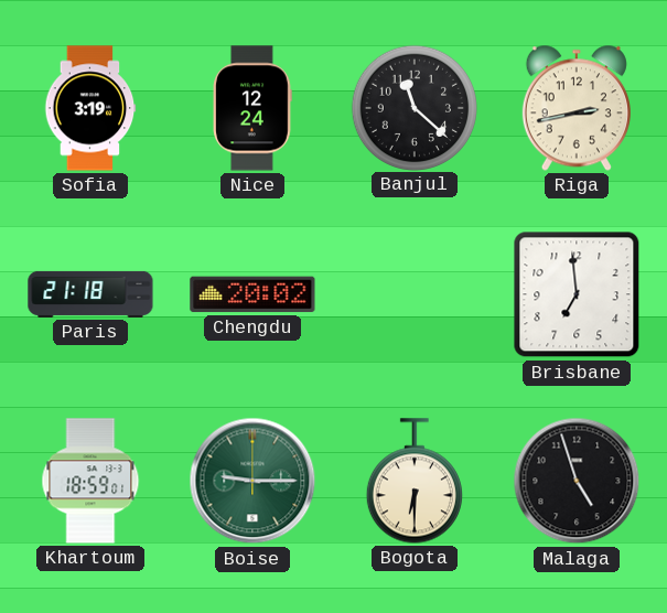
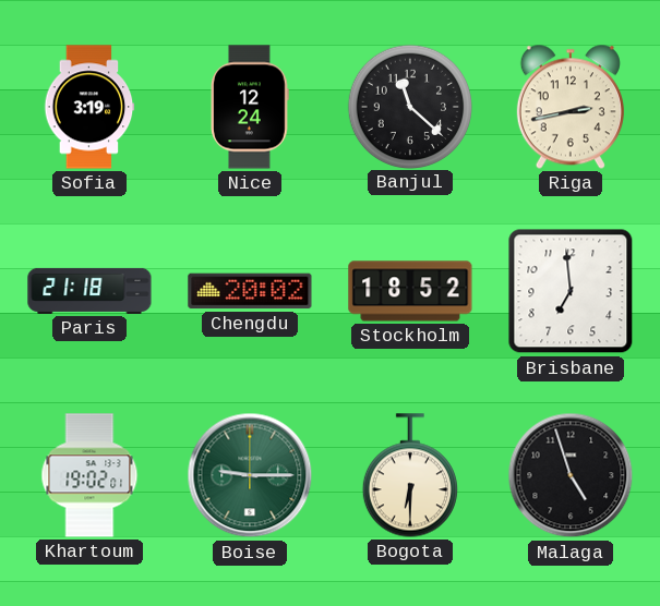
Stockholm: none -> 18:52
Khartoum: 18:59 -> 19:02
